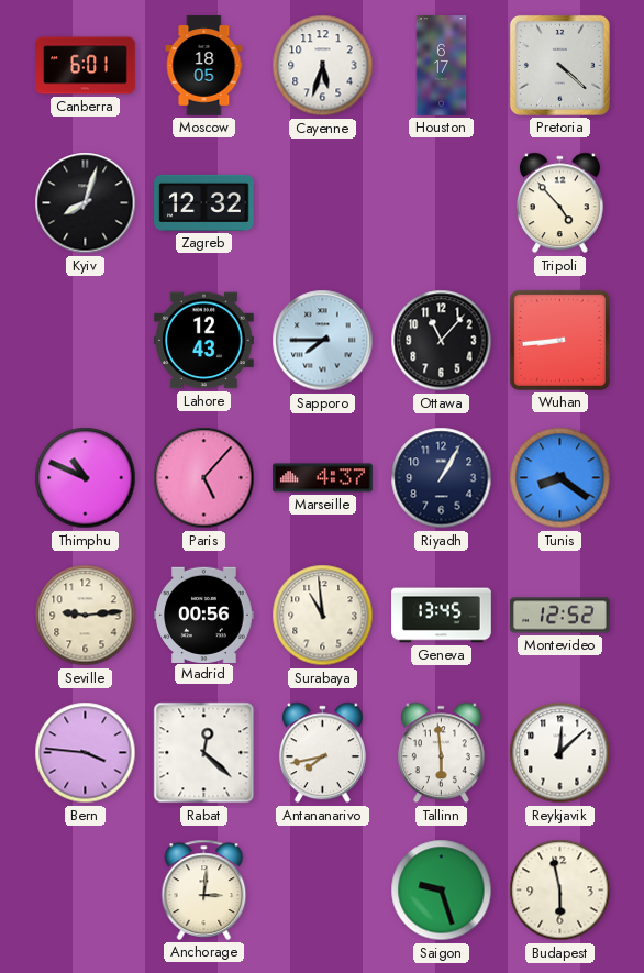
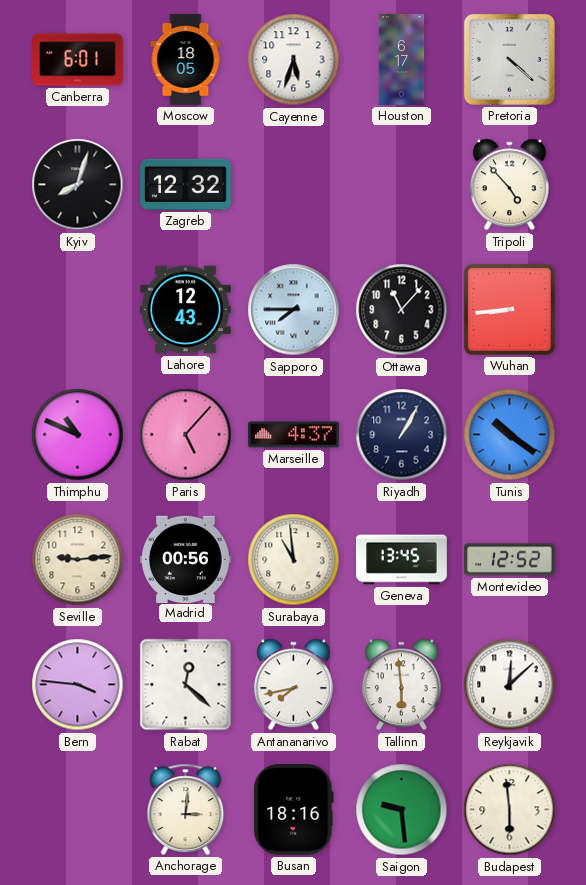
Tunis: 8:21 -> 10:21
Busan: none -> 18:16
Saigon: 9:27 -> 9:29
Budapest: 5:58 -> 5:59
